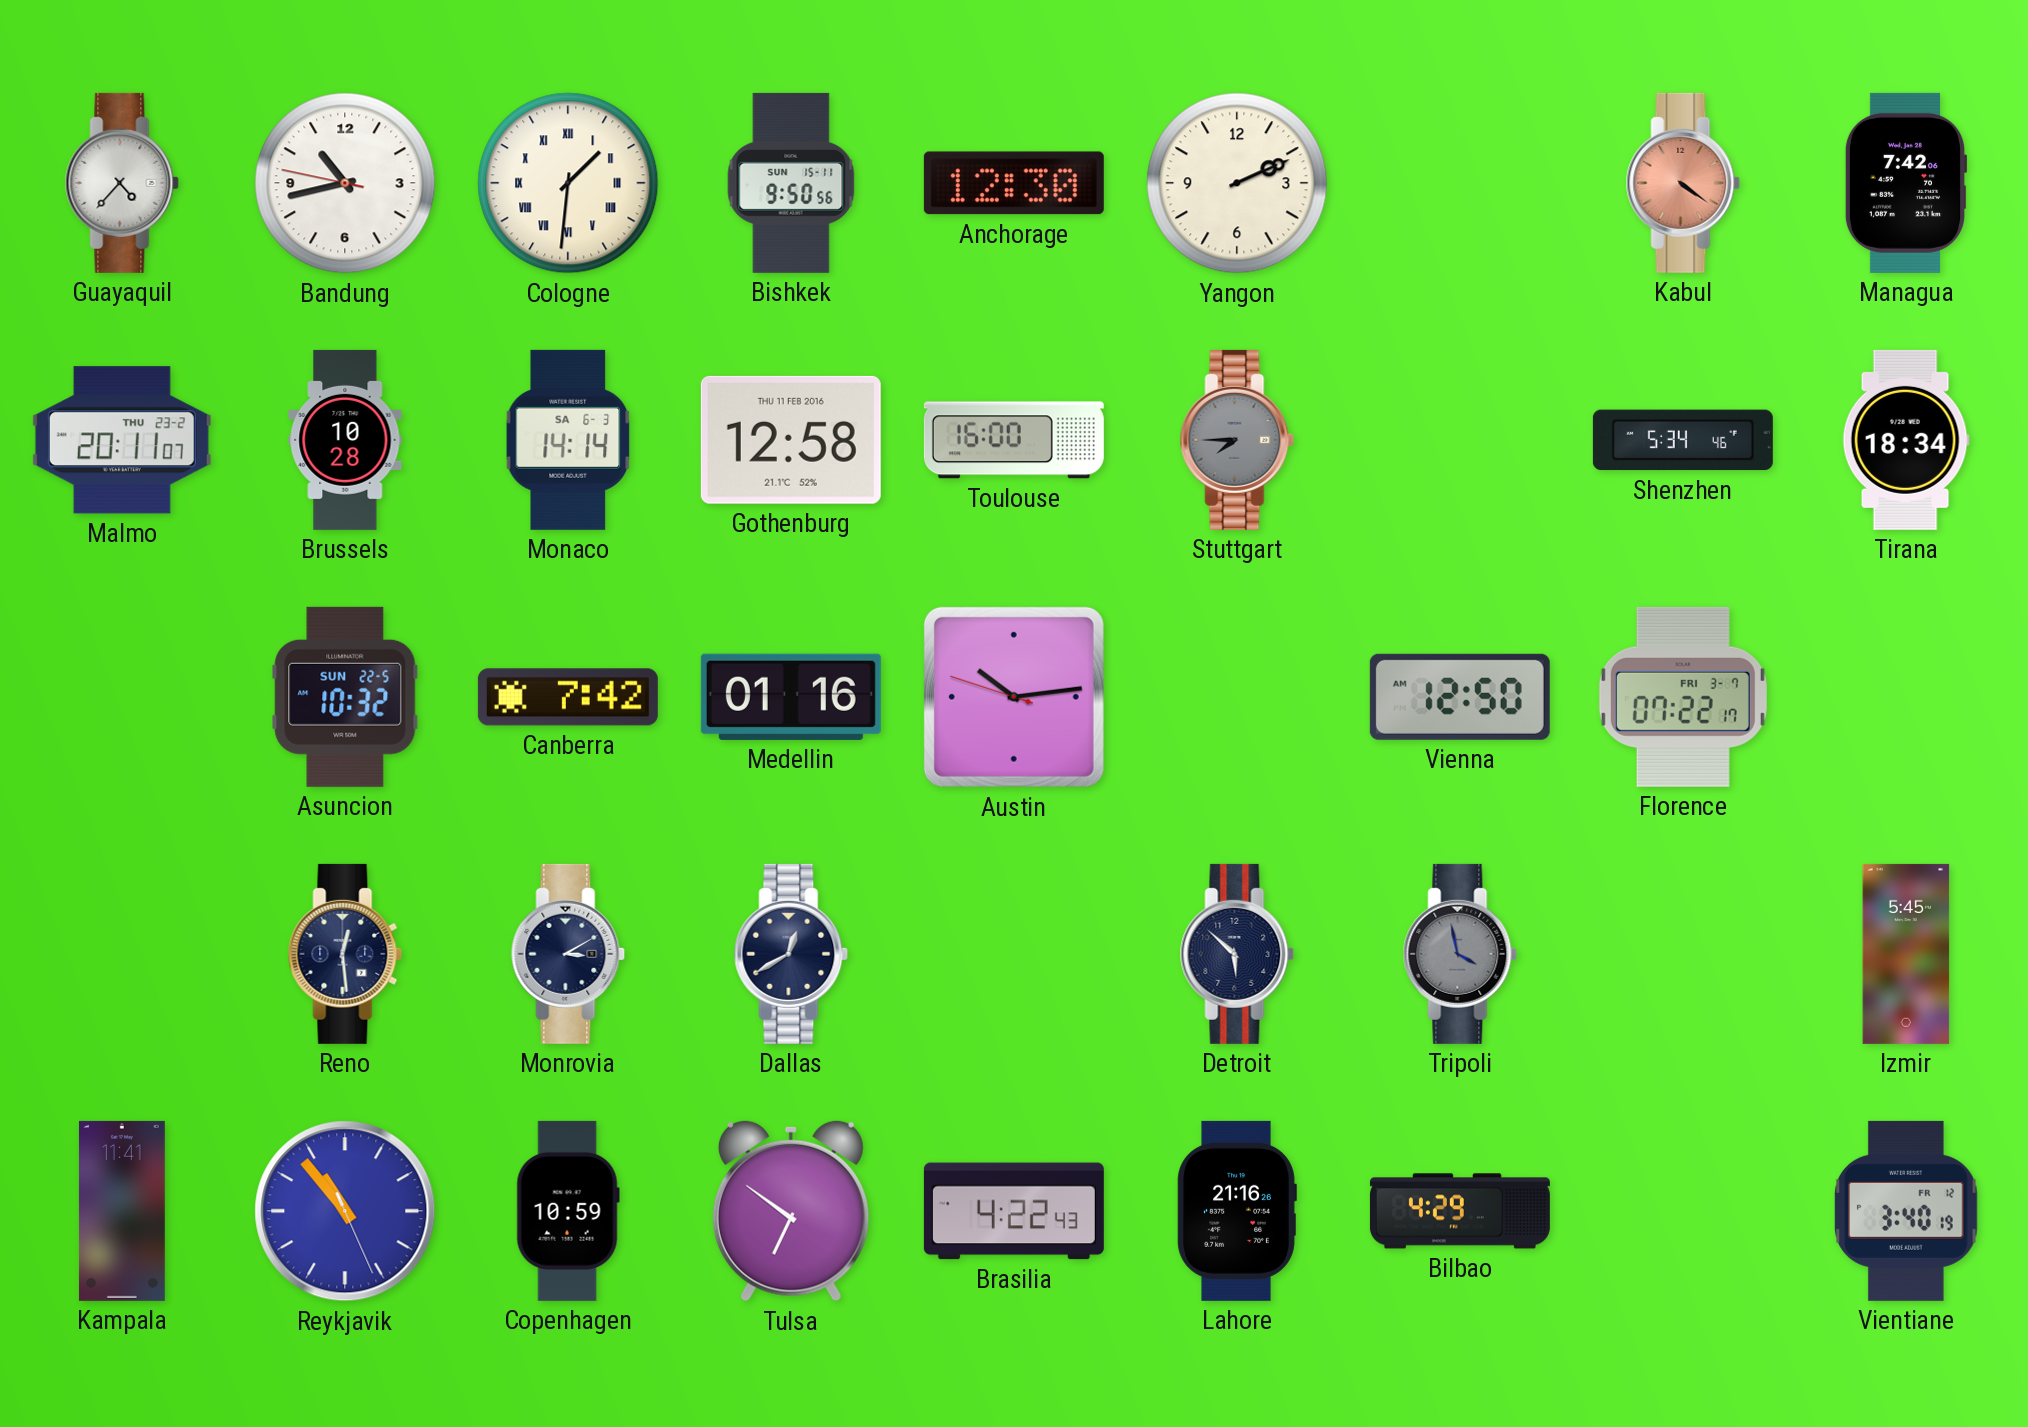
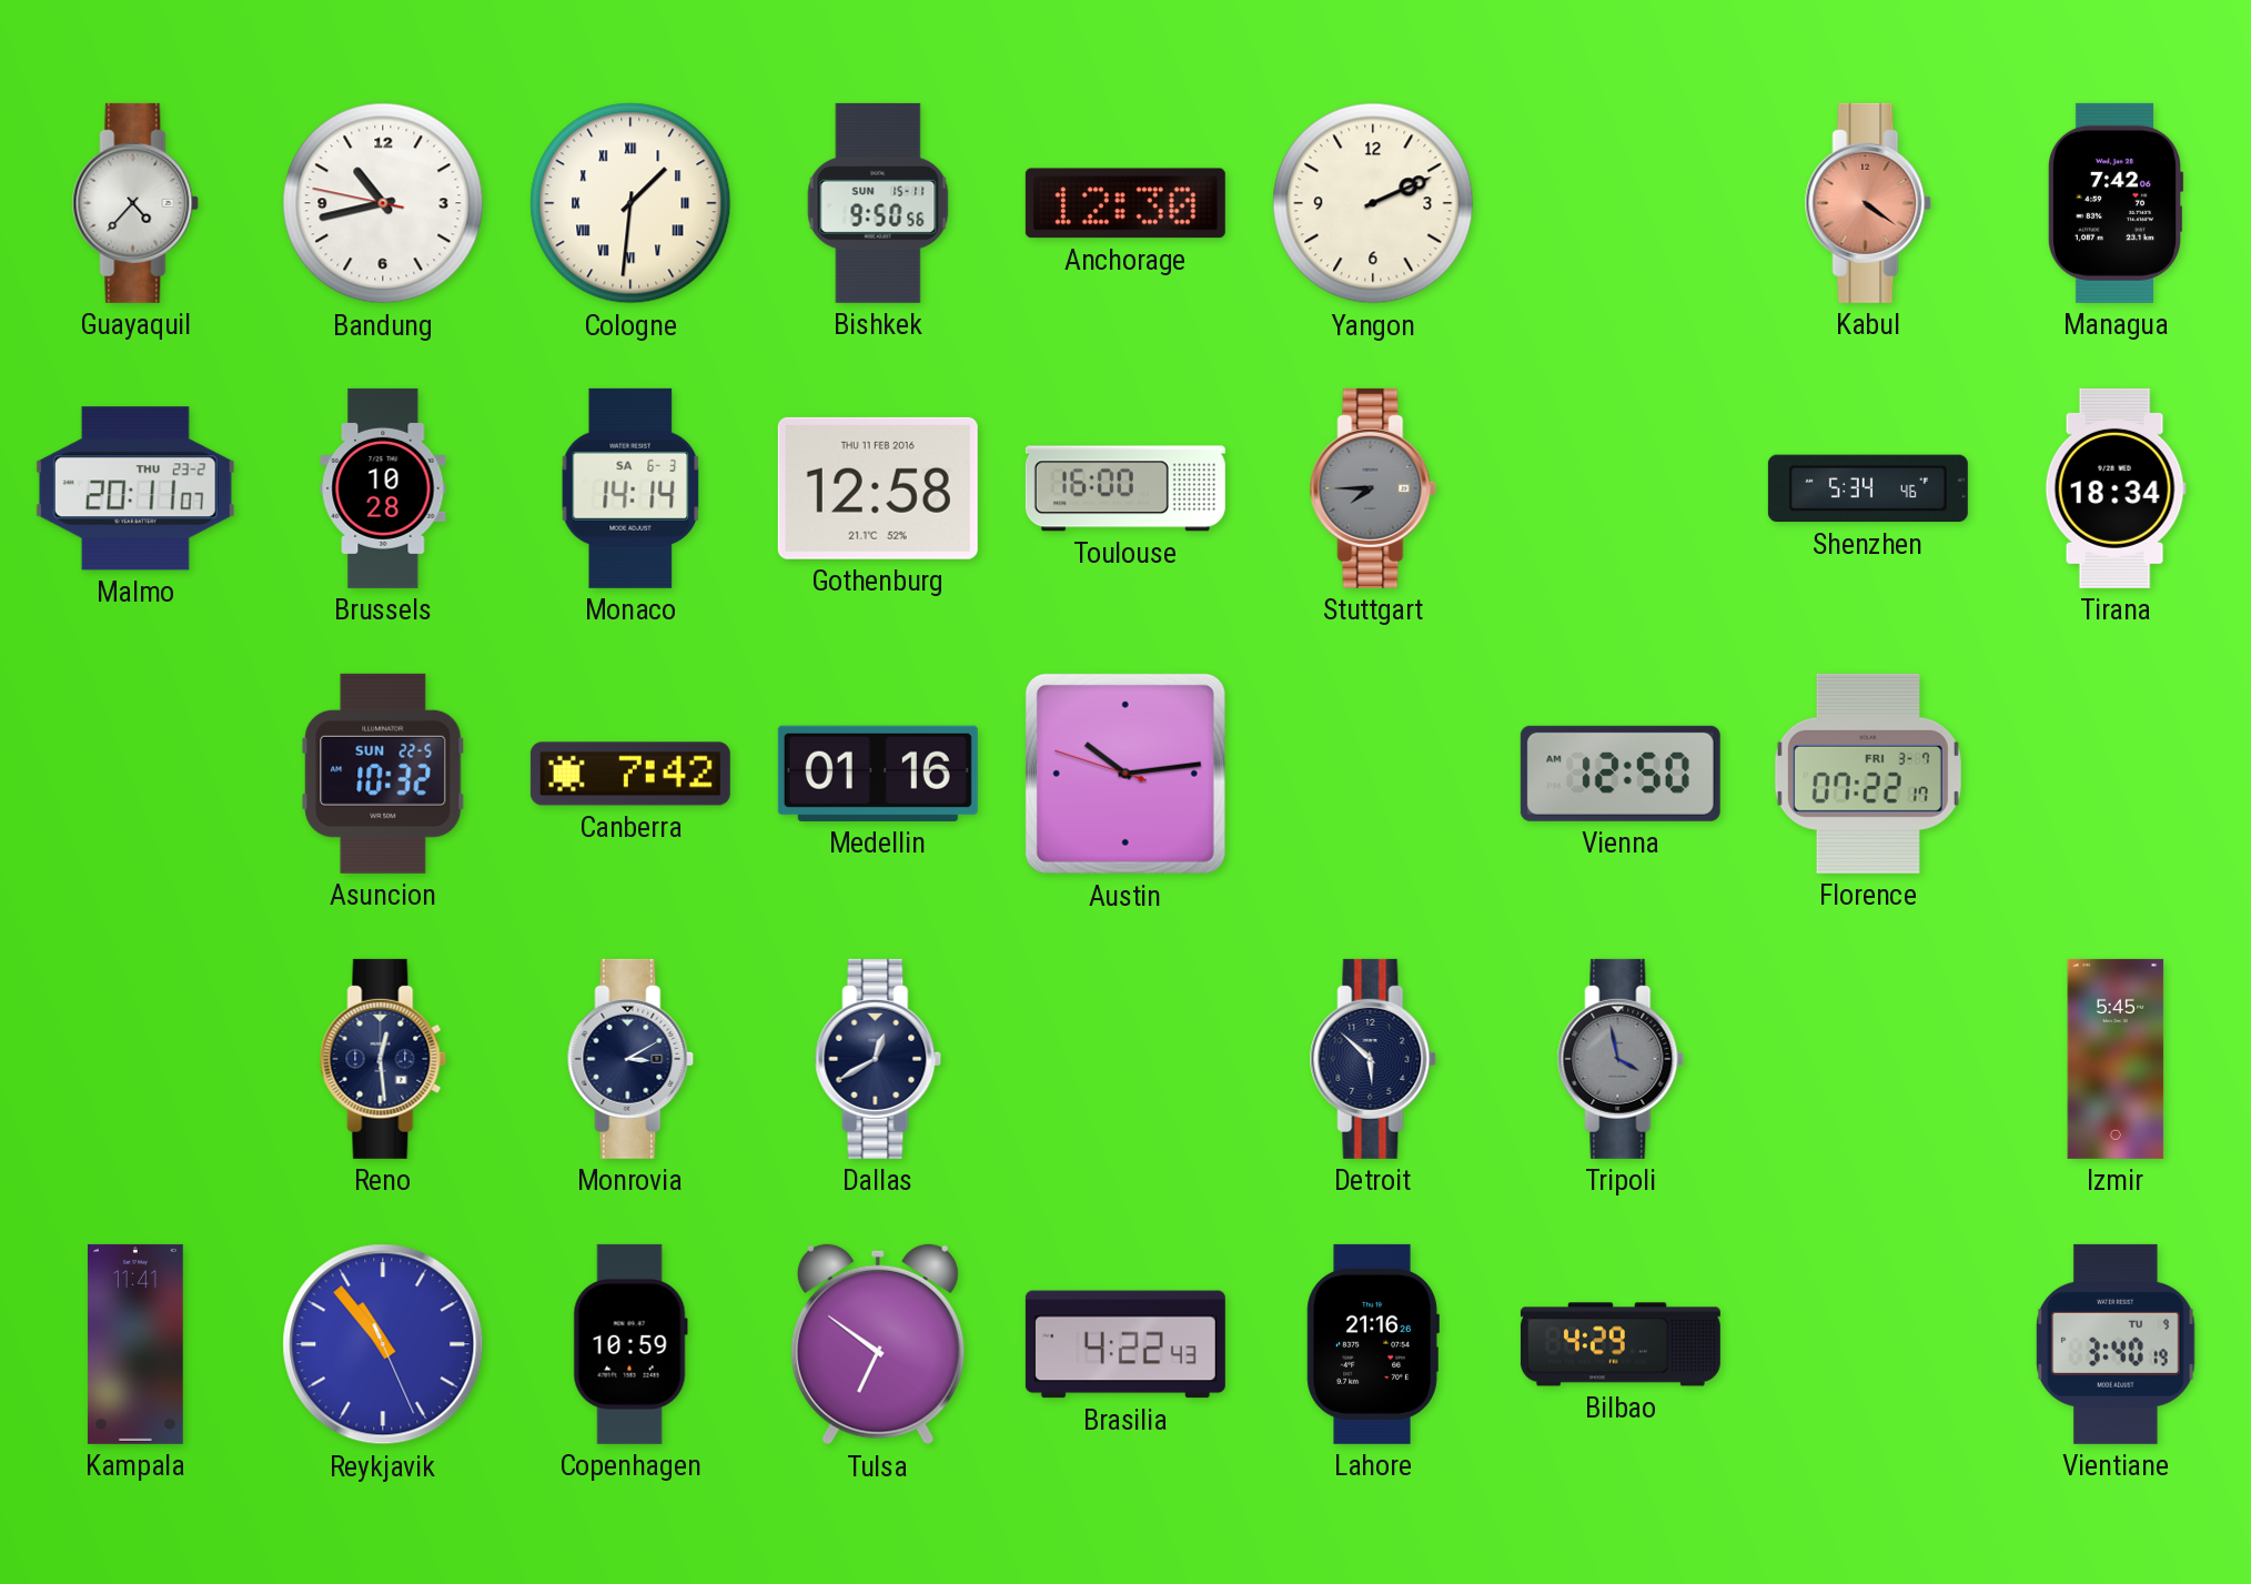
Vientiane date: FR 12 -> TU 9
